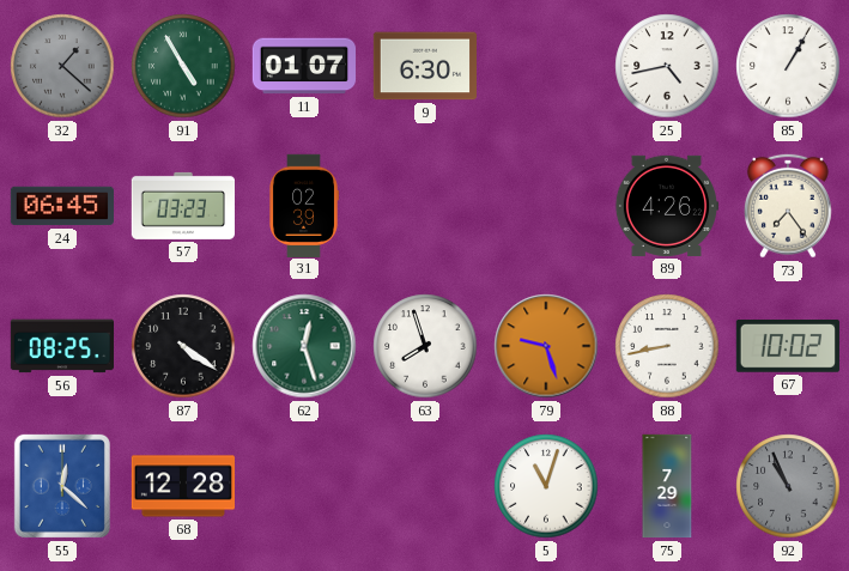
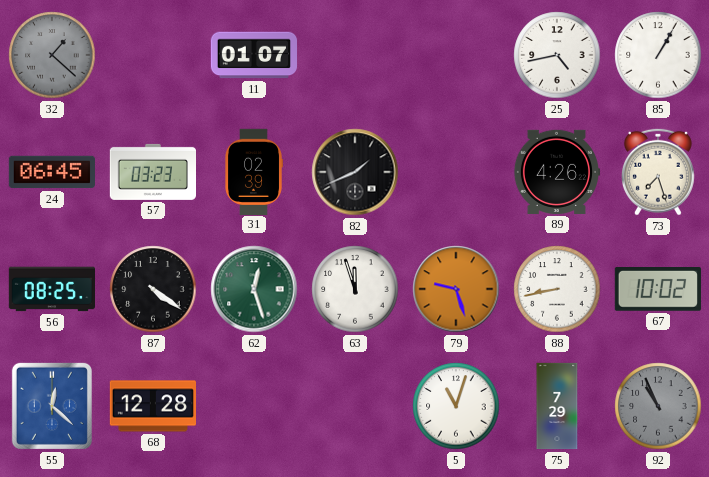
91: 4:55 -> none
9: 6:30 -> none
82: none -> 1:41
73: 7:24 -> 7:27
63: 7:57 -> 11:57
